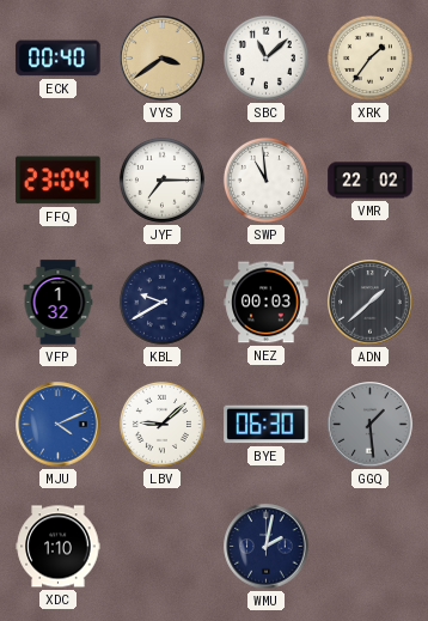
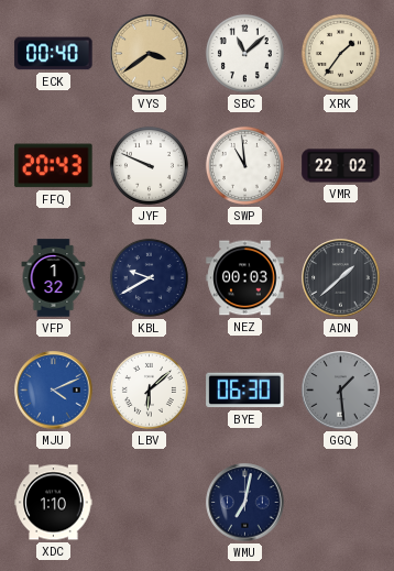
FFQ: 23:04 -> 20:43
JYF: 7:15 -> 9:49
LBV: 9:08 -> 6:08
WMU: 2:02 -> 7:02
